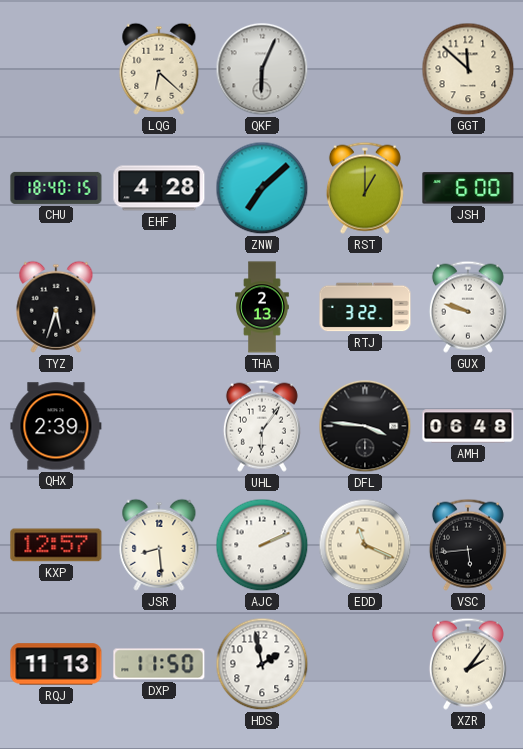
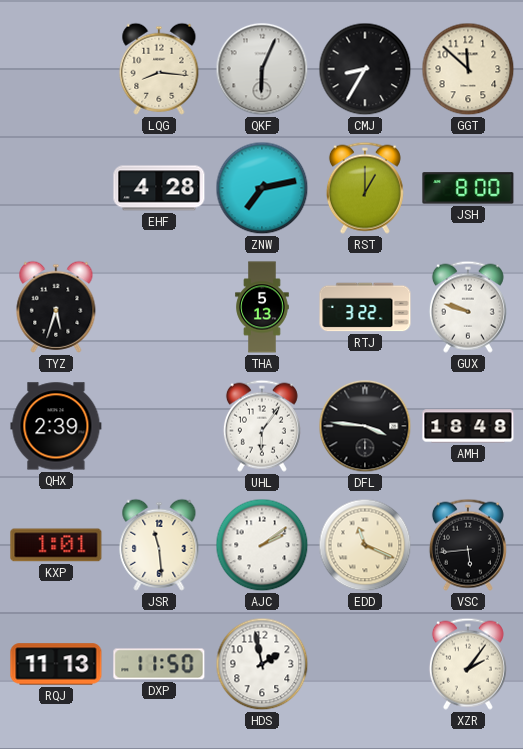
LQG: 6:22 -> 8:16
CMJ: none -> 8:35
CHU: 18:40 -> none
ZNW: 7:08 -> 7:13
JSH: 6:00 -> 8:00
THA: 2:13 -> 5:13
AMH: 06:48 -> 18:48
KXP: 12:57 -> 1:01
JSR: 8:29 -> 11:29
AJC: 2:11 -> 2:09
